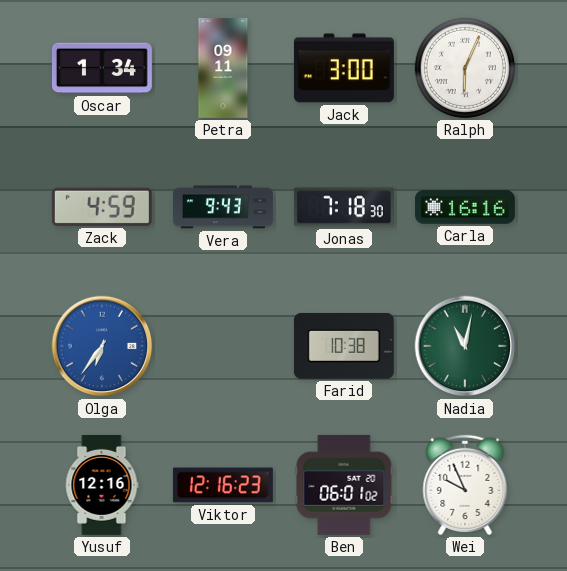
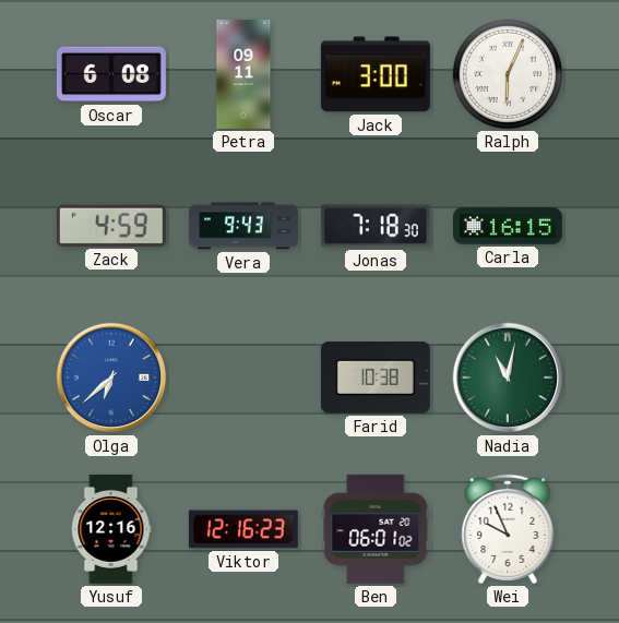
Oscar: 1:34 -> 6:08
Carla: 16:16 -> 16:15
Olga: 6:36 -> 6:38
